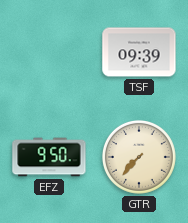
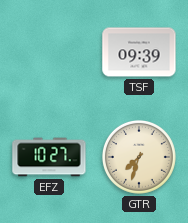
EFZ: 9:50 -> 10:27
GTR: 7:37 -> 7:33
